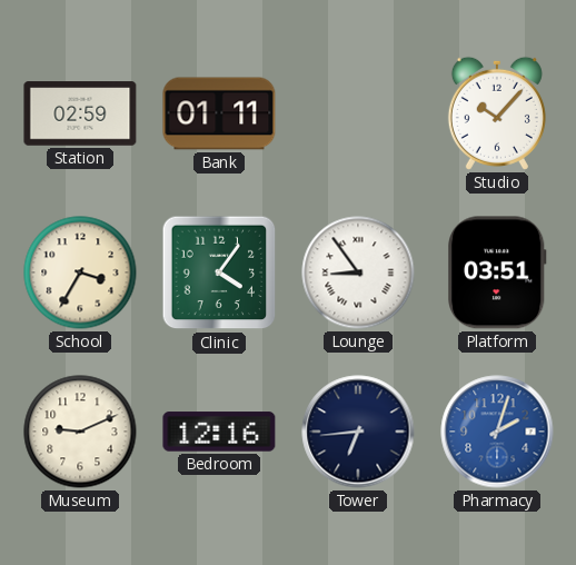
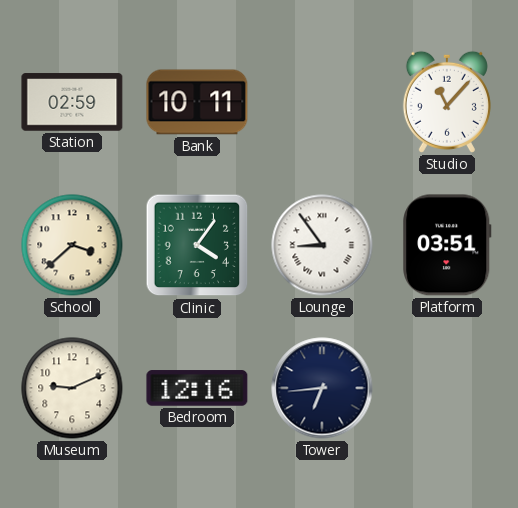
Bank: 01:11 -> 10:11
Studio: 10:07 -> 11:07
School: 3:35 -> 3:38
Pharmacy: 2:03 -> none
